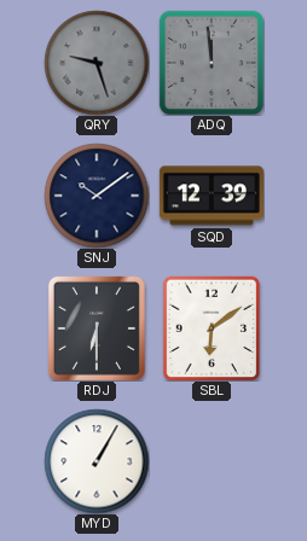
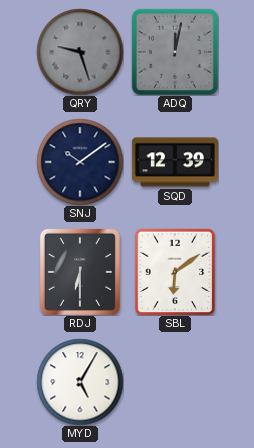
ADQ: 11:59 -> 12:02
MYD: 1:05 -> 5:05
